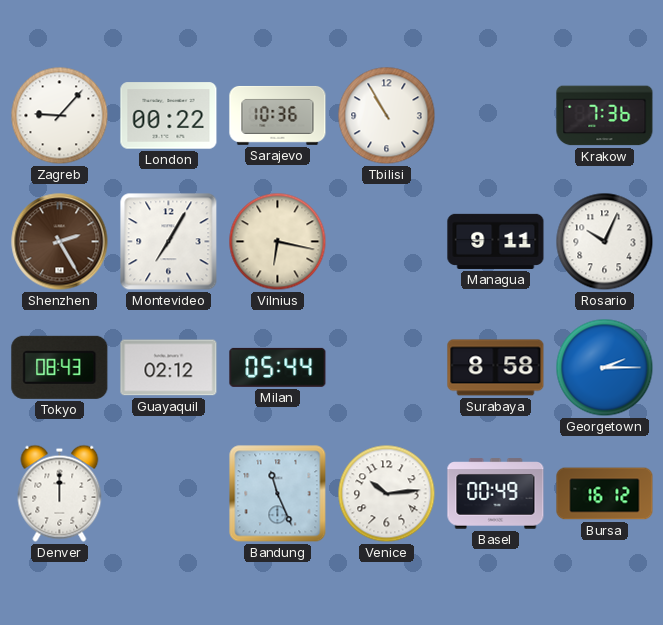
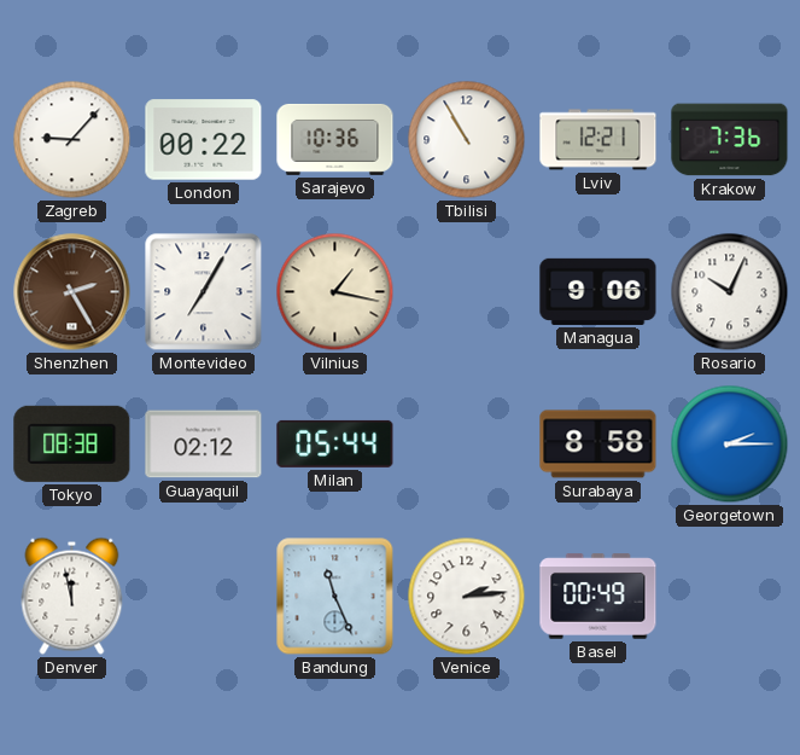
Lviv: none -> 12:21
Vilnius: 6:17 -> 1:17
Managua: 9:11 -> 9:06
Tokyo: 08:43 -> 08:38
Denver: 12:00 -> 11:58
Venice: 10:14 -> 2:14
Bursa: 16:12 -> none
